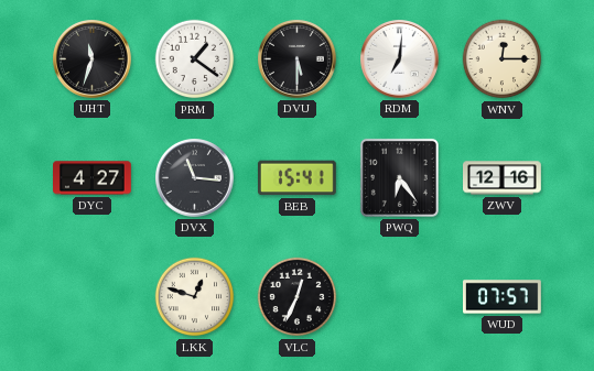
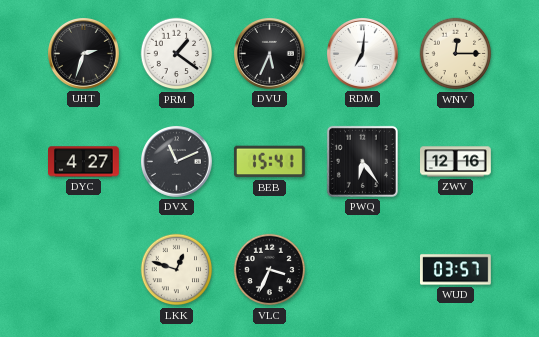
UHT: 11:33 -> 2:33
DVU: 5:30 -> 5:34
DVX: 11:16 -> 11:11
VLC: 12:34 -> 3:34
WUD: 07:57 -> 03:57
